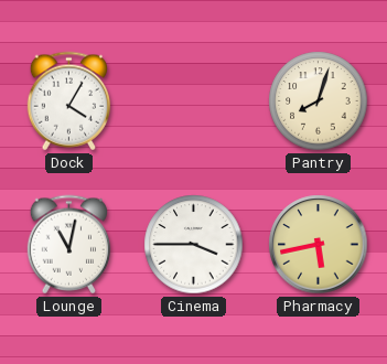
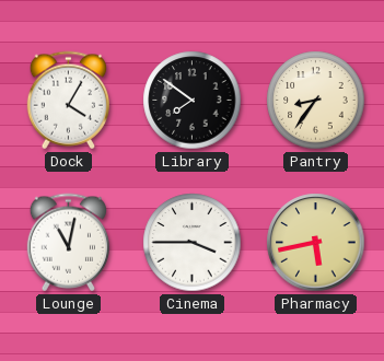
Library: none -> 7:51
Pantry: 8:03 -> 8:36
